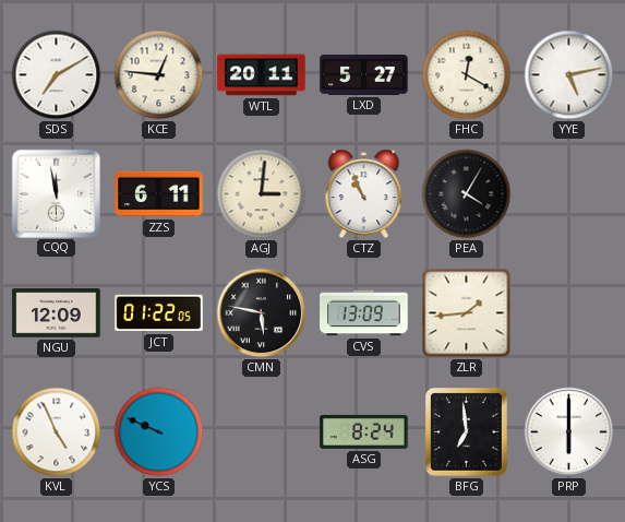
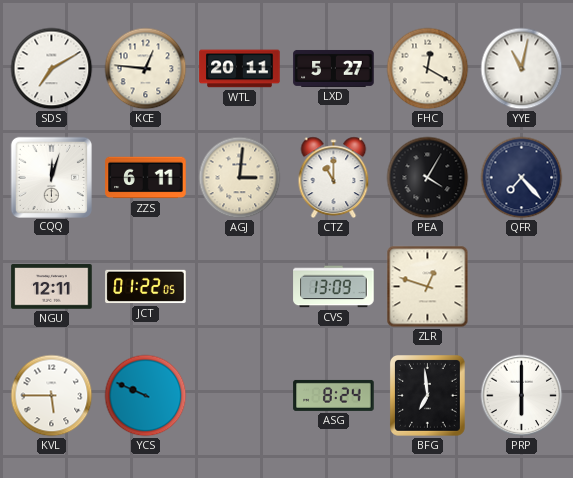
YYE: 5:13 -> 11:02
CQQ: 11:58 -> 12:03
CTZ: 10:56 -> 11:00
QFR: none -> 7:23
NGU: 12:09 -> 12:11
CMN: 5:47 -> none
ZLR: 1:44 -> 12:48
KVL: 4:56 -> 5:45
